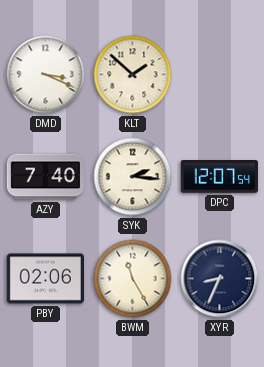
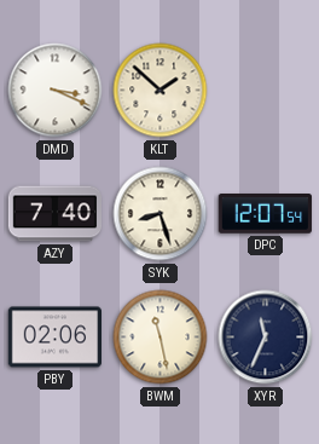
SYK: 2:16 -> 8:27
BWM: 11:25 -> 11:28
XYR: 8:34 -> 11:34
